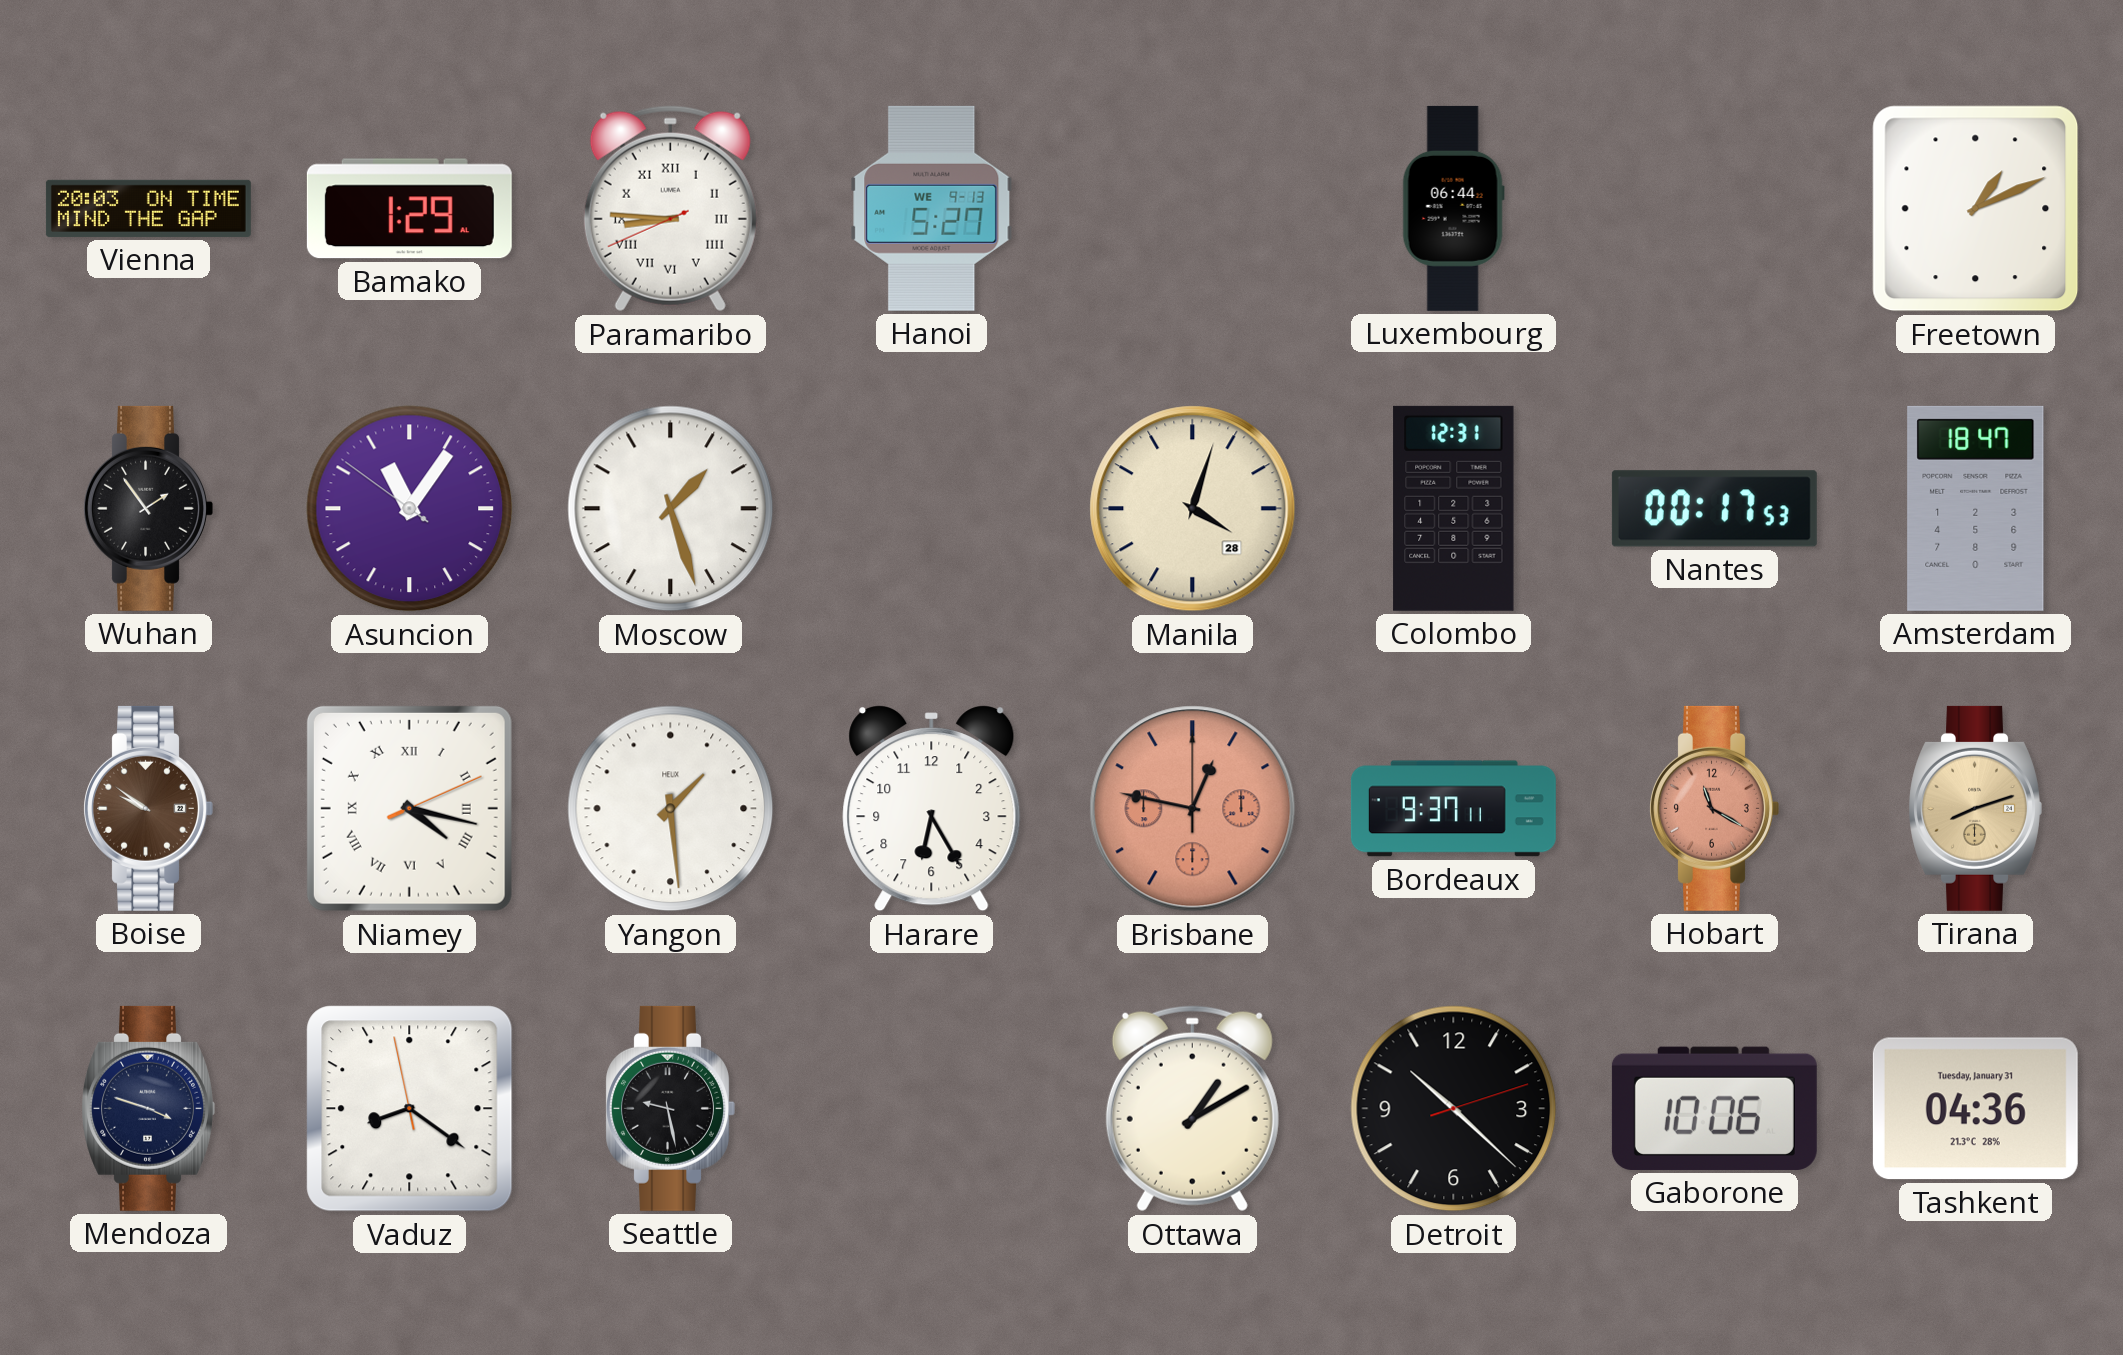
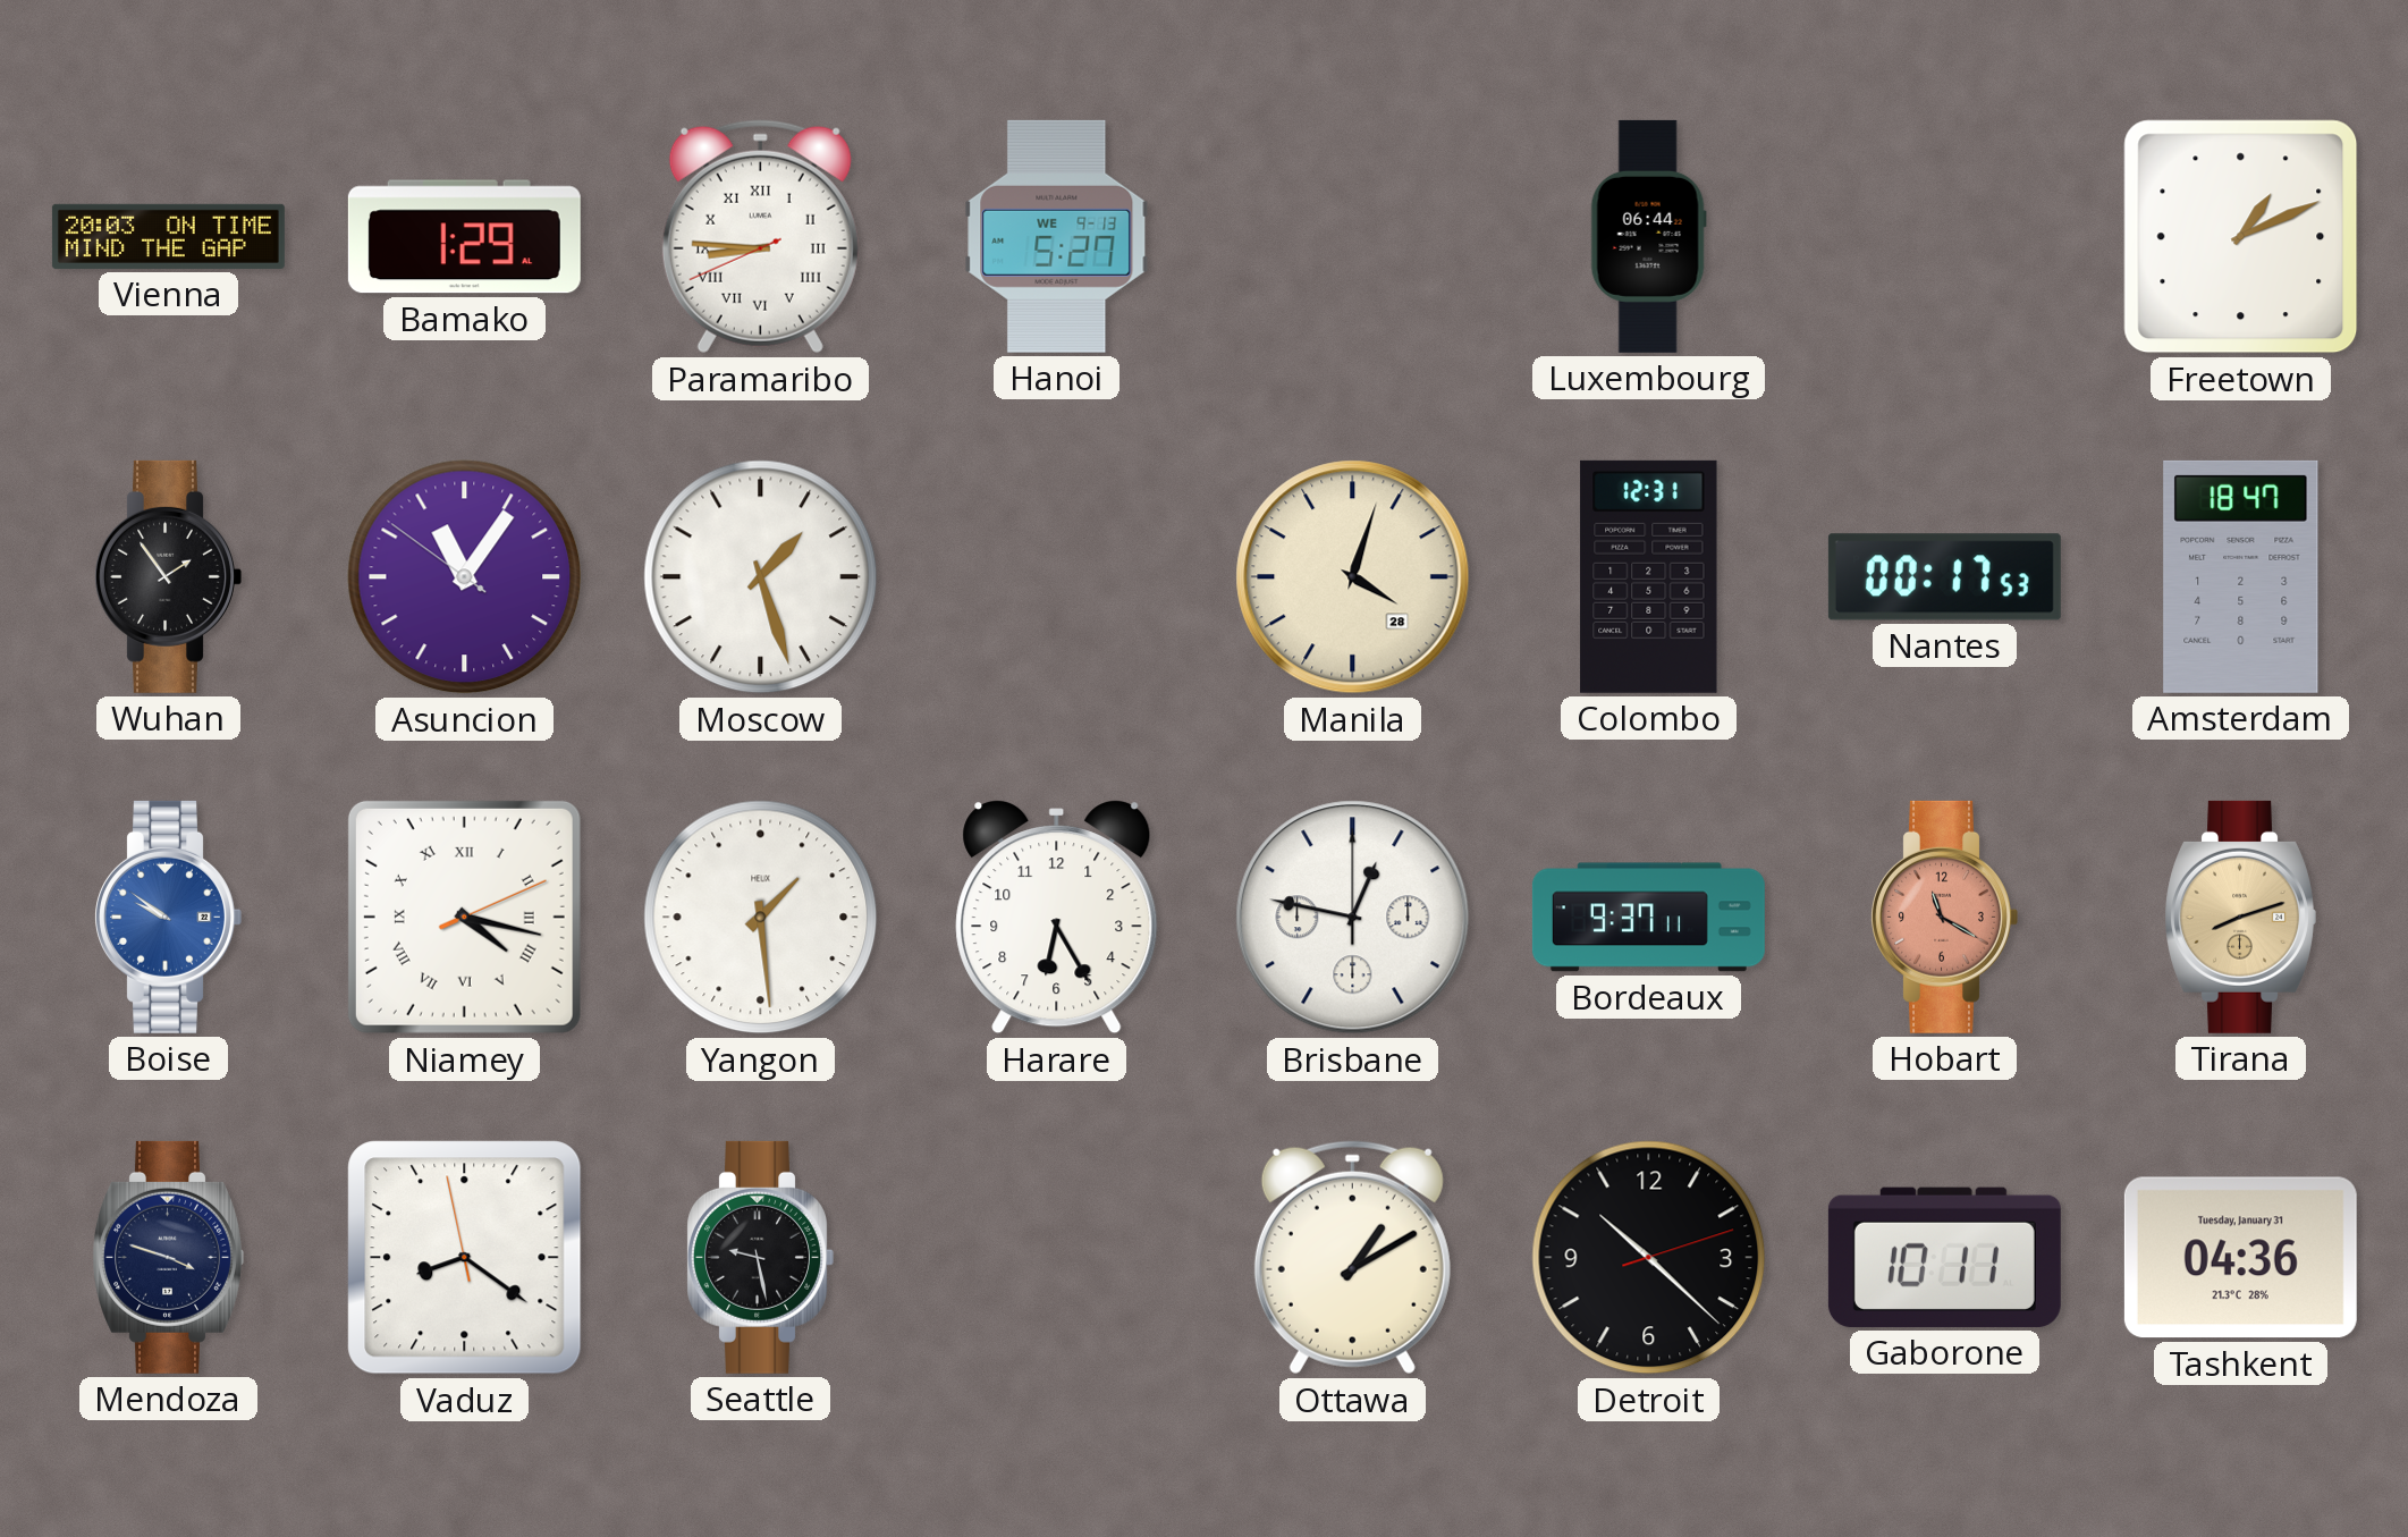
Boise dial: brown -> blue
Brisbane dial: salmon -> white
Gaborone: 10:06 -> 10:11
